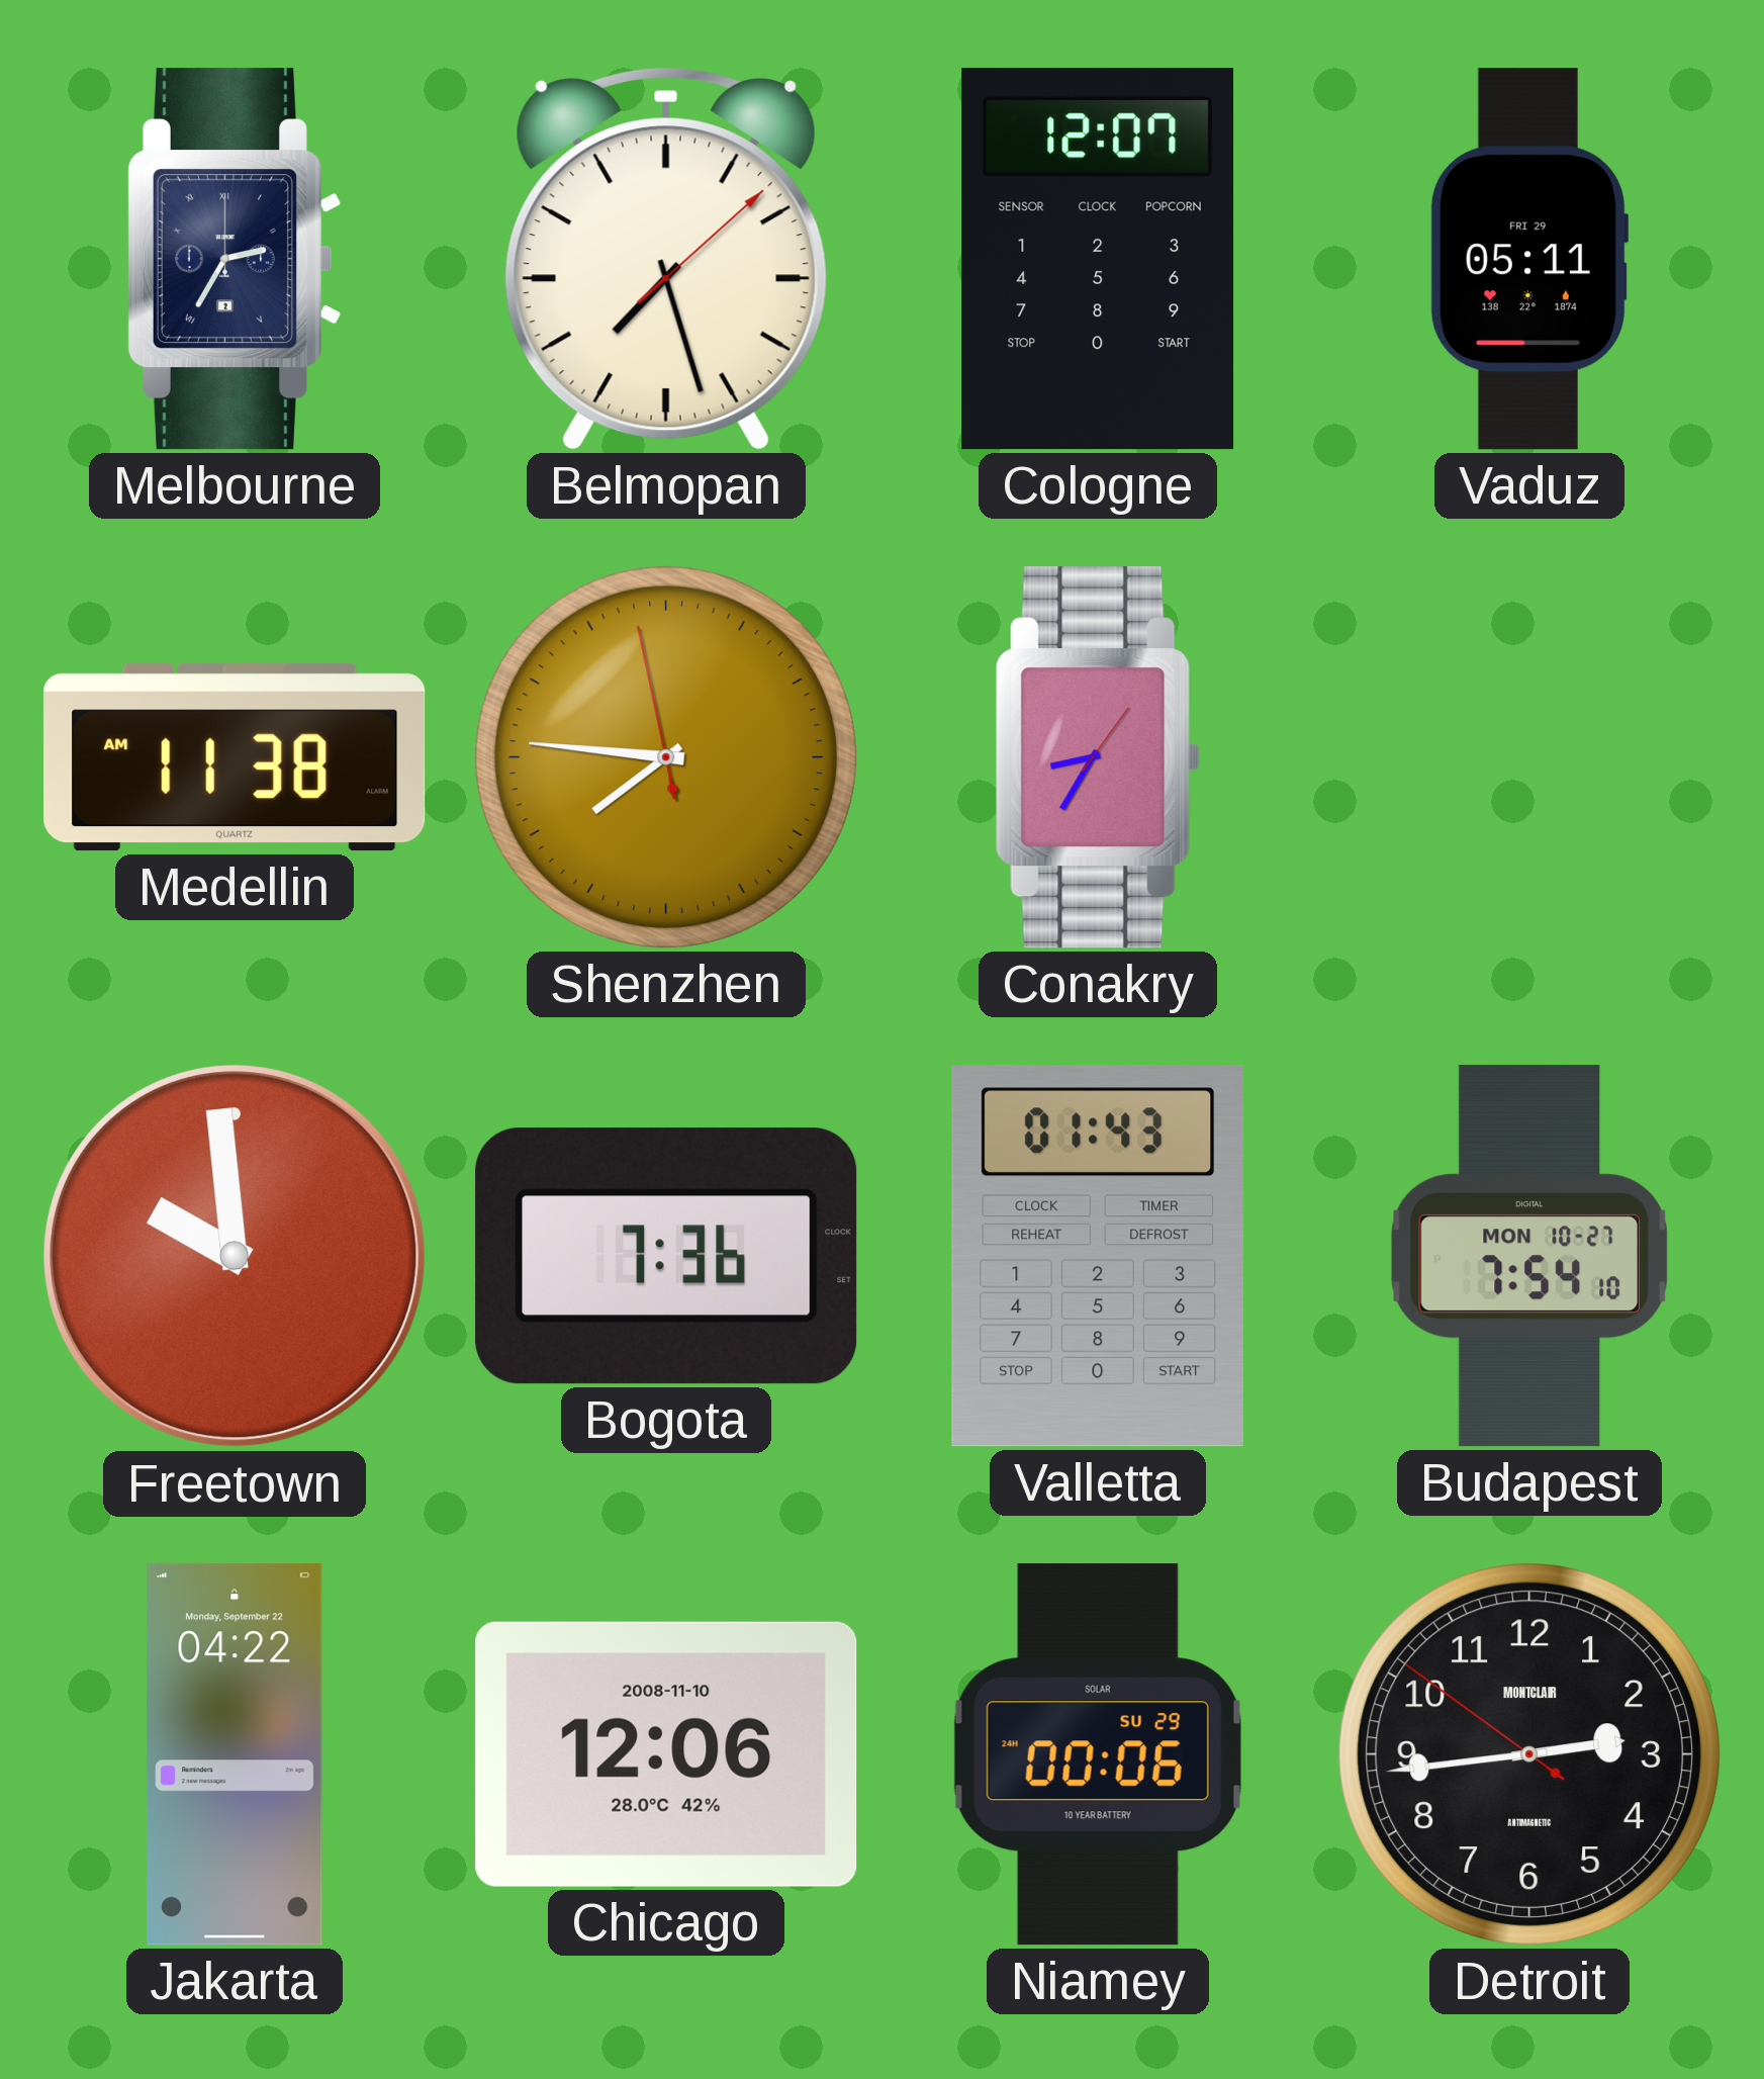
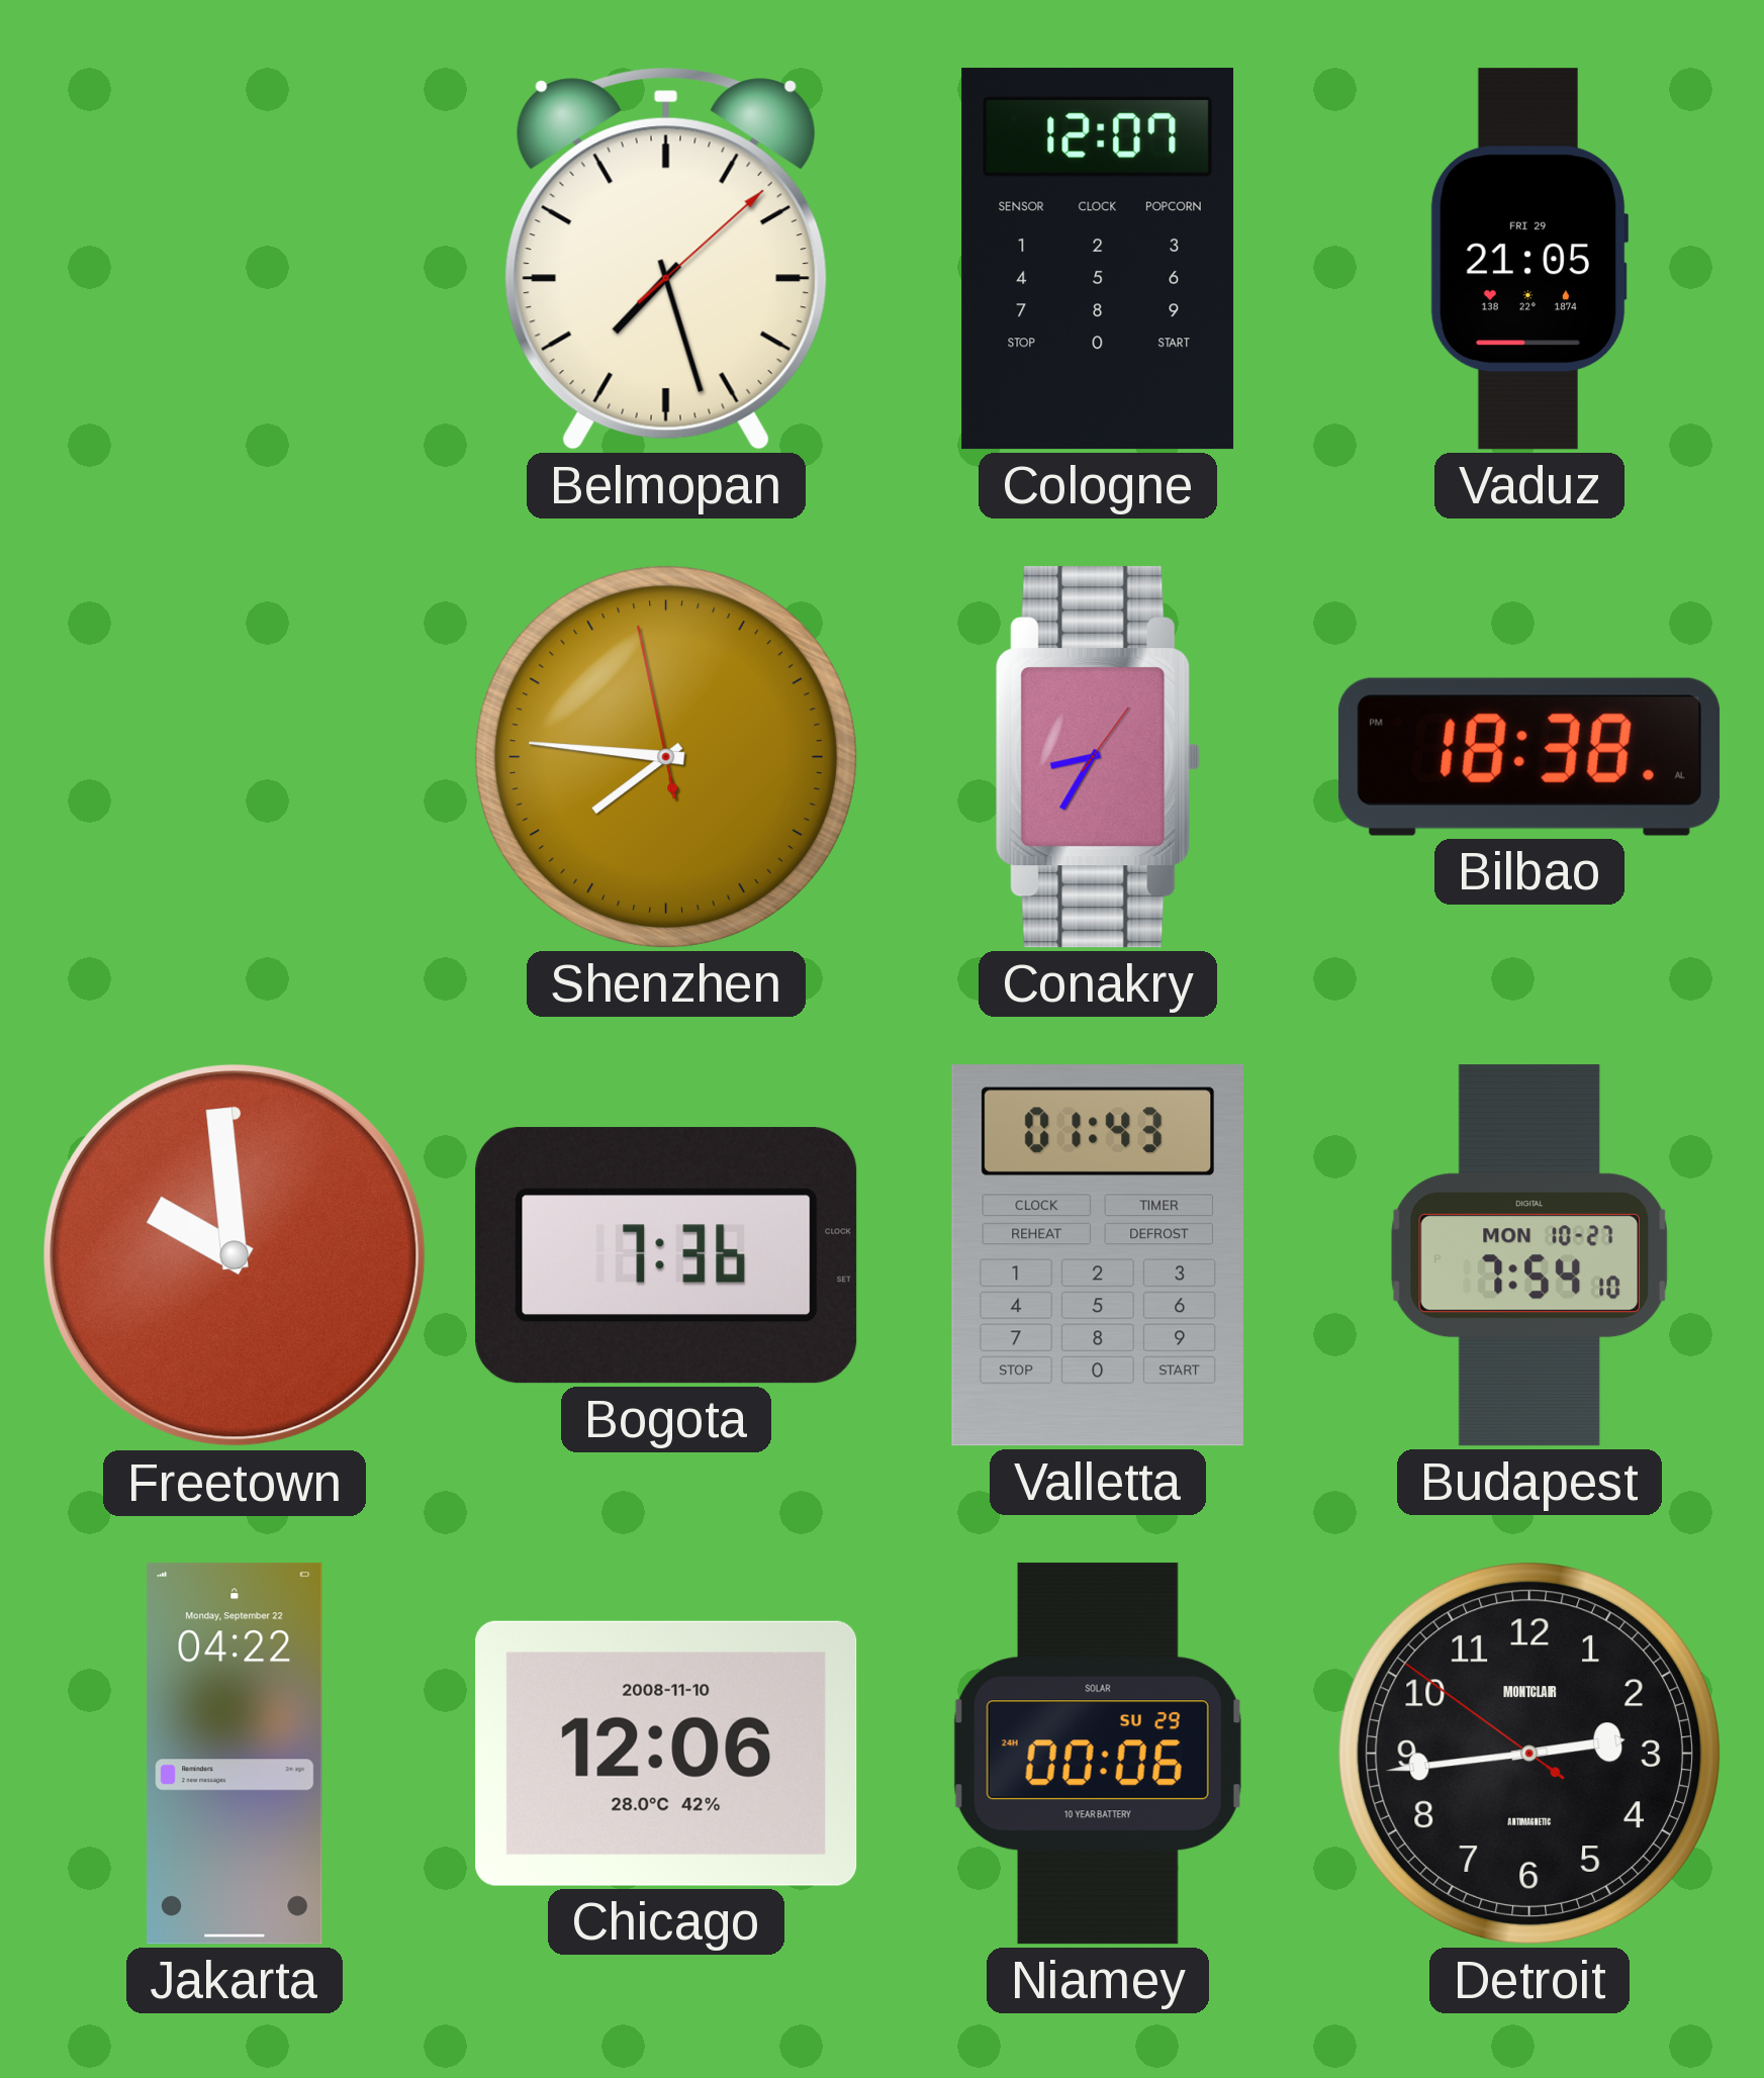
Melbourne: 2:35 -> none
Vaduz: 05:11 -> 21:05
Medellin: 11:38 -> none
Bilbao: none -> 18:38
